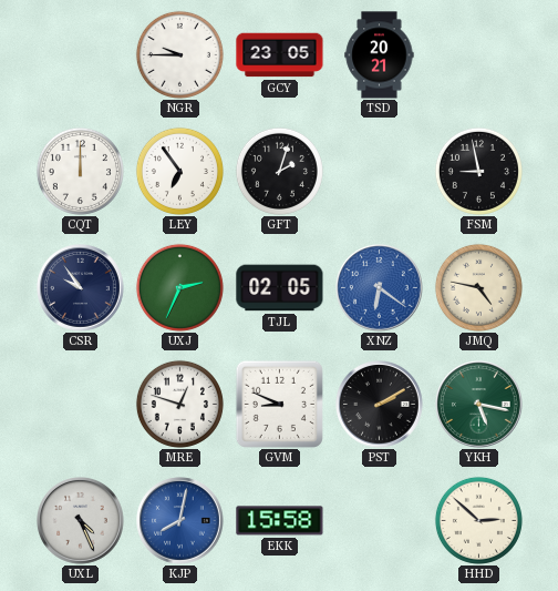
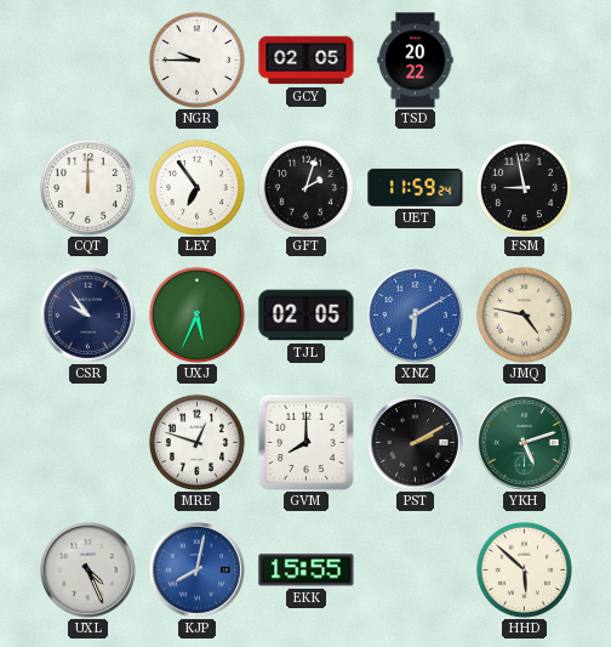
GCY: 23:05 -> 02:05
TSD: 20:21 -> 20:22
UET: none -> 11:59
UXJ: 2:34 -> 5:34
XNZ: 6:21 -> 6:10
GVM: 8:49 -> 8:00
YKH: 5:17 -> 5:12
EKK: 15:58 -> 15:55
HHD: 2:52 -> 5:52
